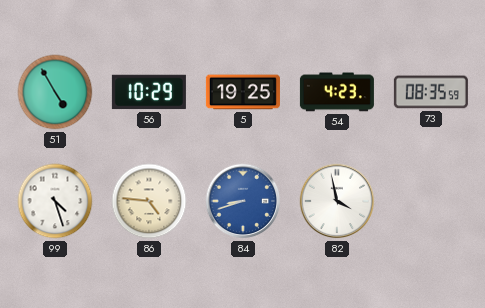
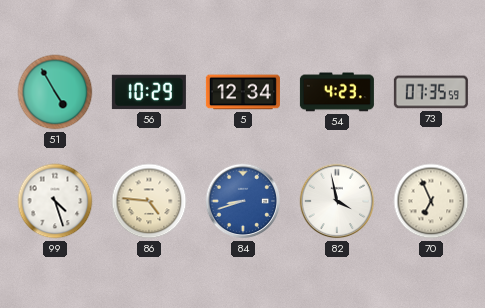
5: 19:25 -> 12:34
73: 08:35 -> 07:35
70: none -> 6:56
